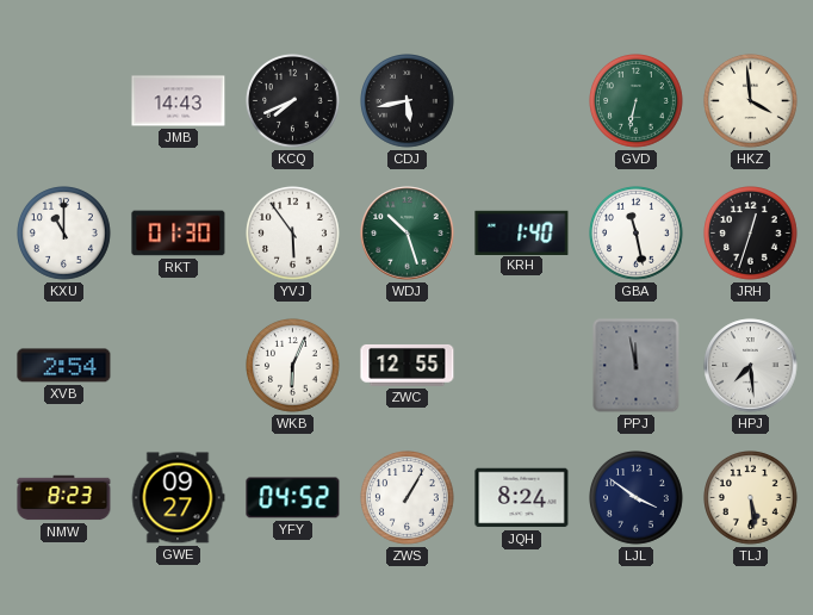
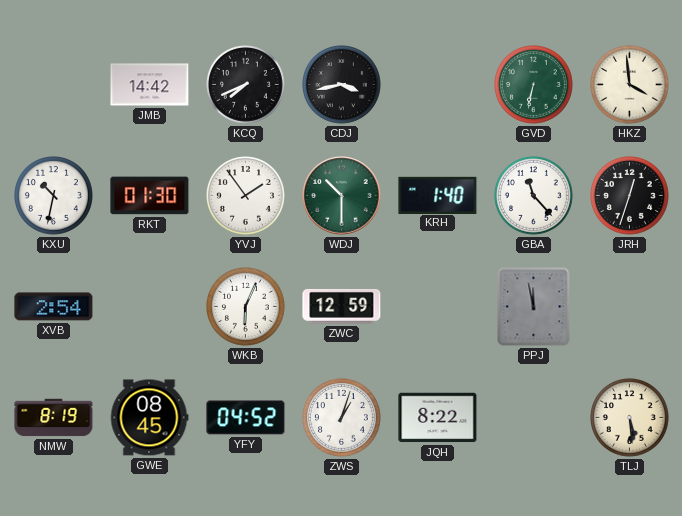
JMB: 14:43 -> 14:42
CDJ: 5:43 -> 3:43
KXU: 11:00 -> 10:32
YVJ: 5:54 -> 1:54
WDJ: 10:27 -> 10:30
GBA: 11:28 -> 11:23
ZWC: 12:55 -> 12:59
HPJ: 7:29 -> none
NMW: 8:23 -> 8:19
GWE: 09:27 -> 08:45
ZWS: 1:05 -> 1:03
JQH: 8:24 -> 8:22
LJL: 3:51 -> none
